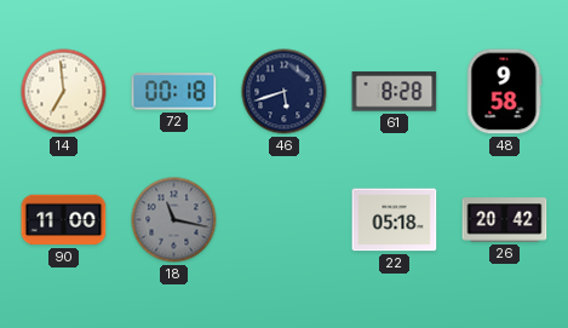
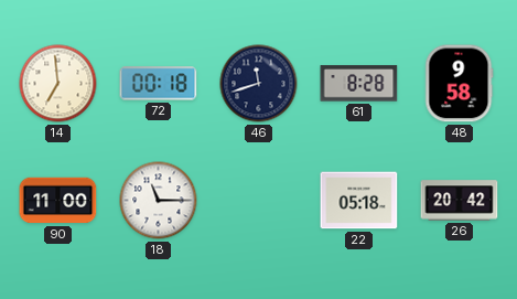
46: 5:42 -> 11:42
18: 11:17 -> 11:15
18 dial: grey -> white
